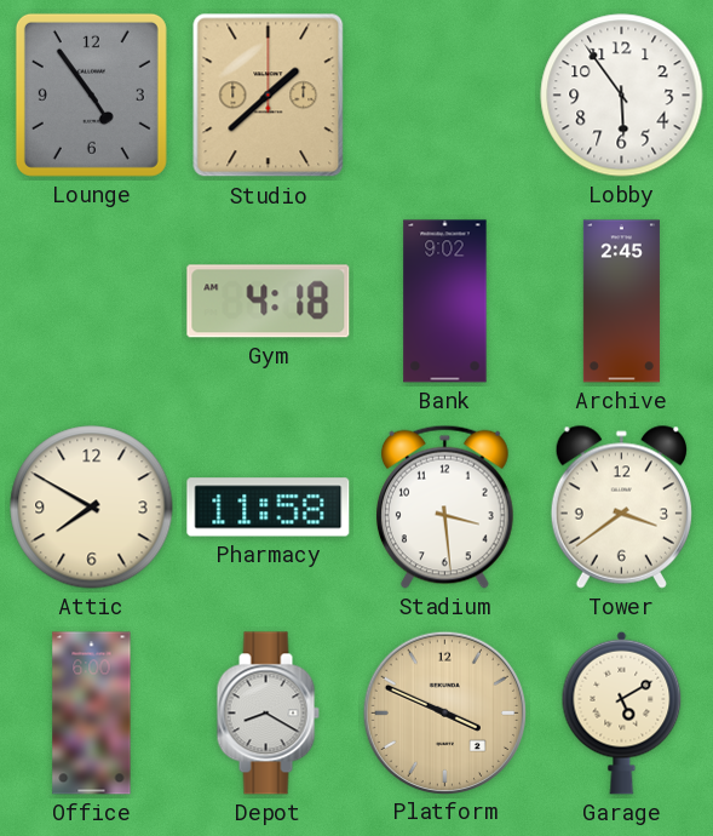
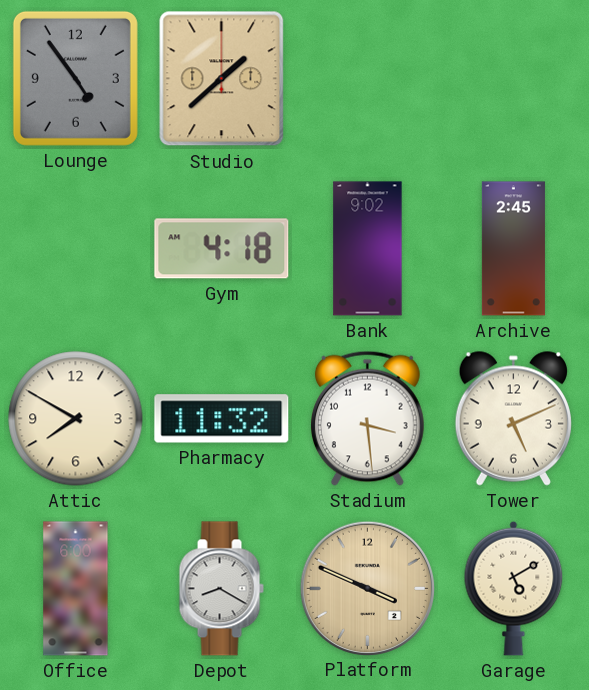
Lobby: 5:54 -> none
Pharmacy: 11:58 -> 11:32
Tower: 3:39 -> 5:11
